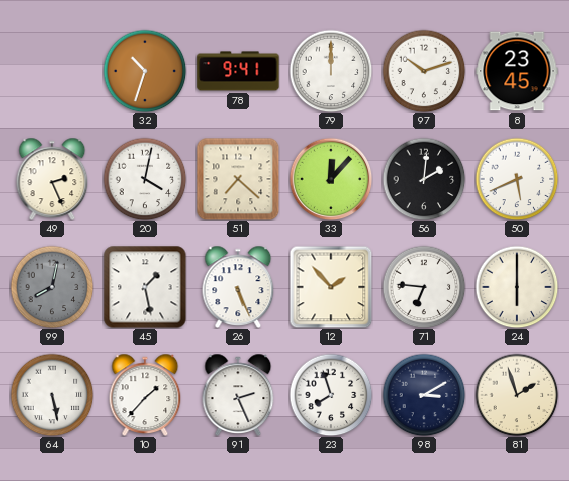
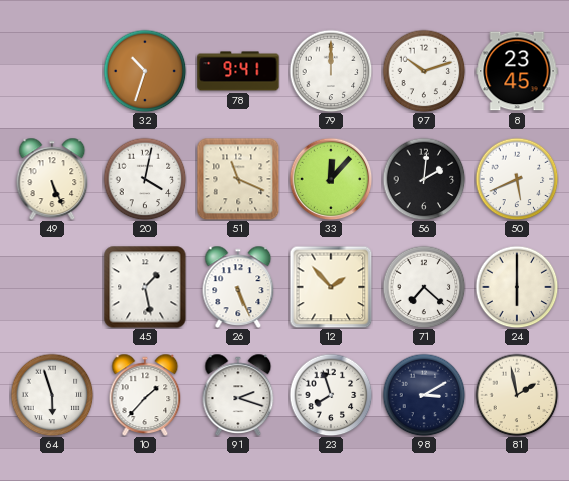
49: 2:26 -> 5:26
51: 7:22 -> 11:19
99: 8:02 -> none
71: 6:46 -> 7:22
64: 5:28 -> 5:57
91: 2:26 -> 2:18
81: 1:57 -> 1:58
